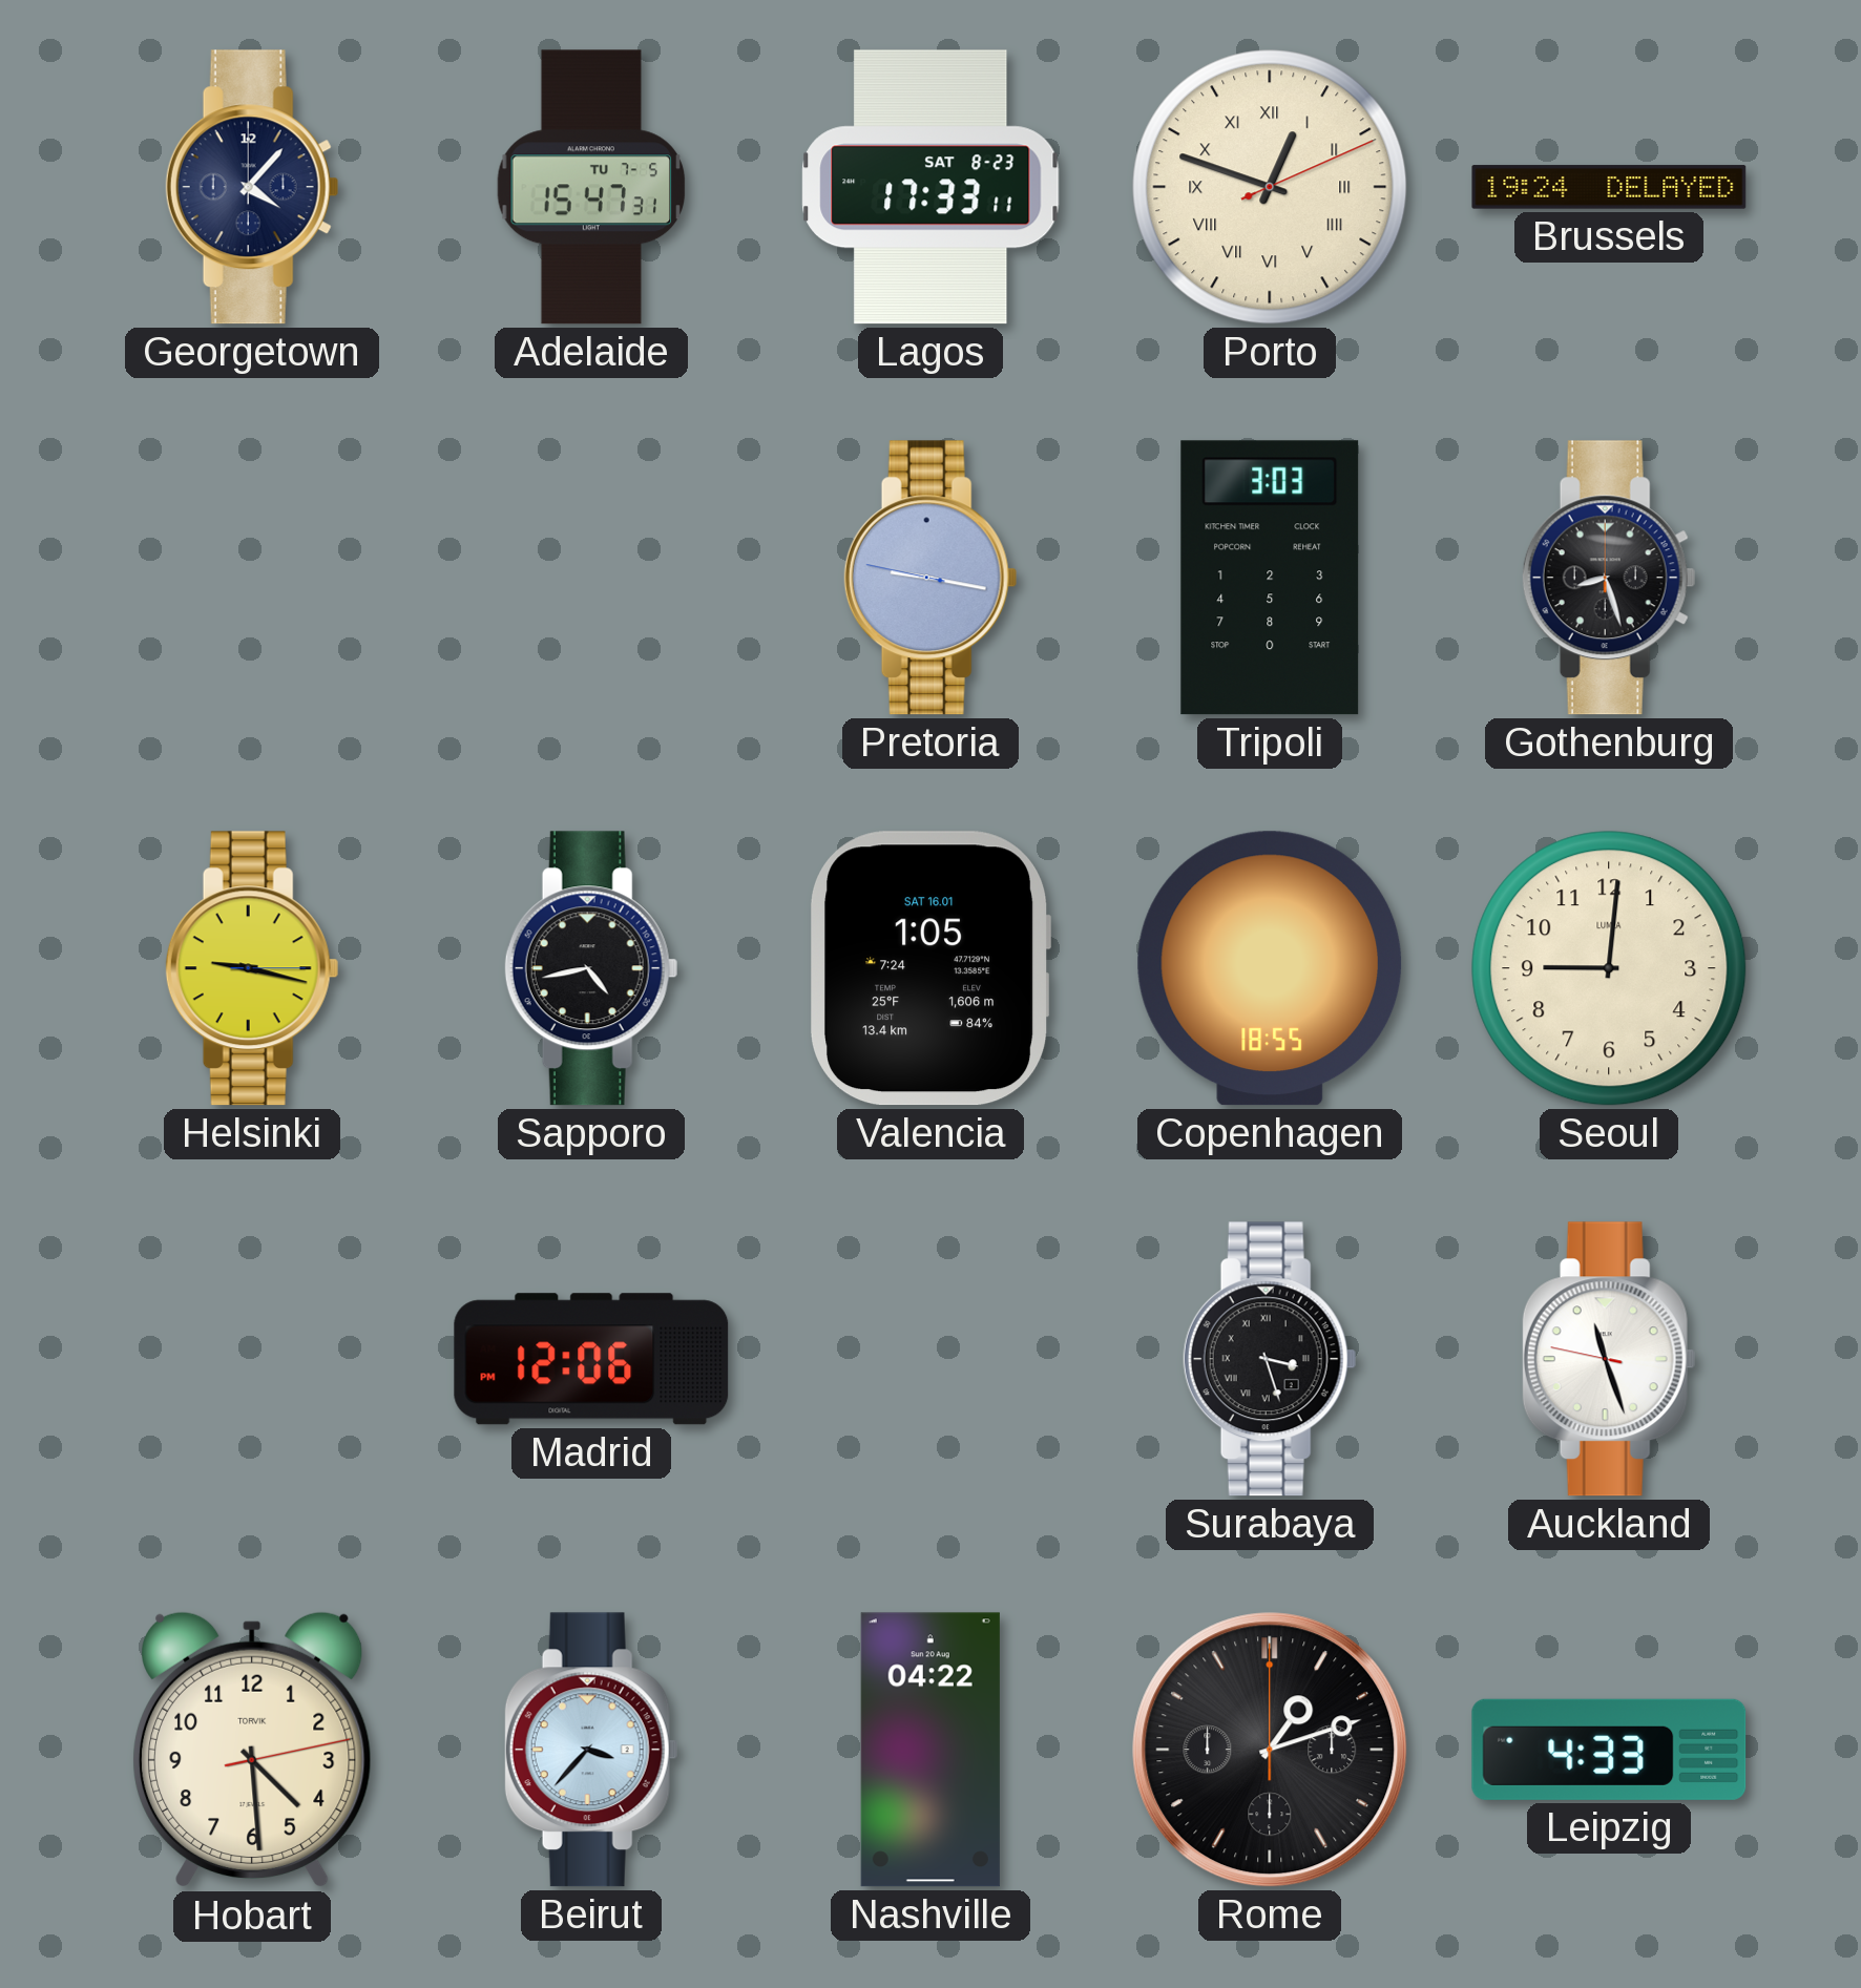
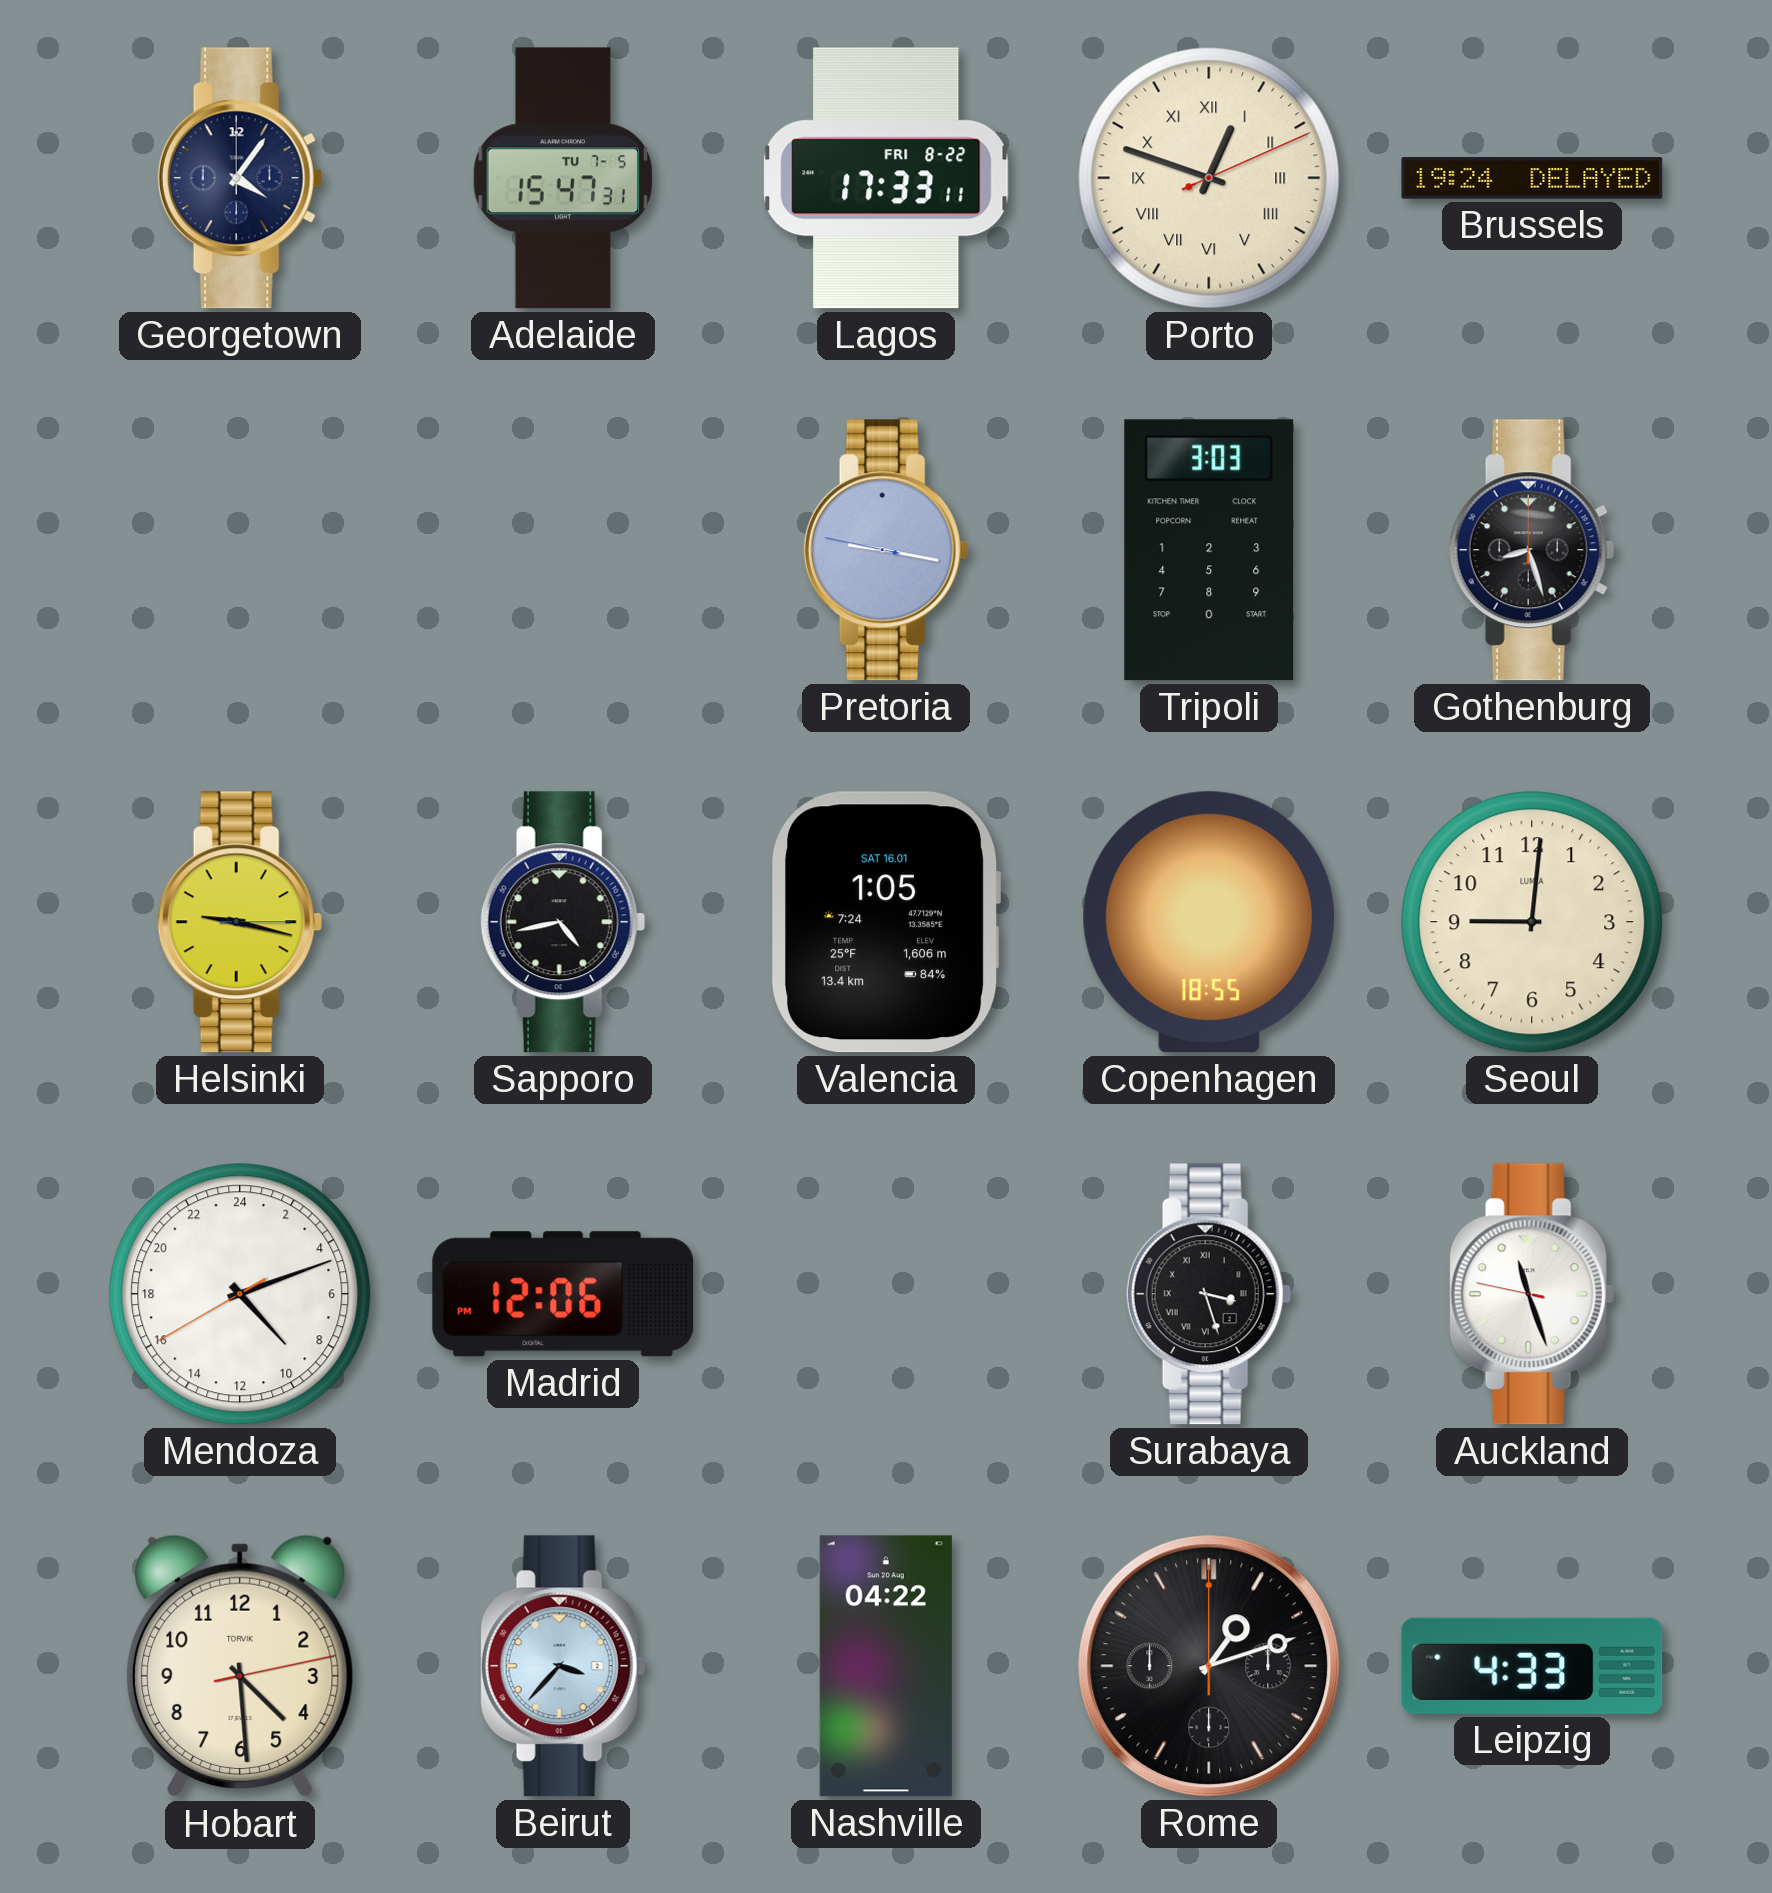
Georgetown: 4:07 -> 4:06
Lagos date: SAT 8-23 -> FRI 8-22
Mendoza: none -> 9:11
